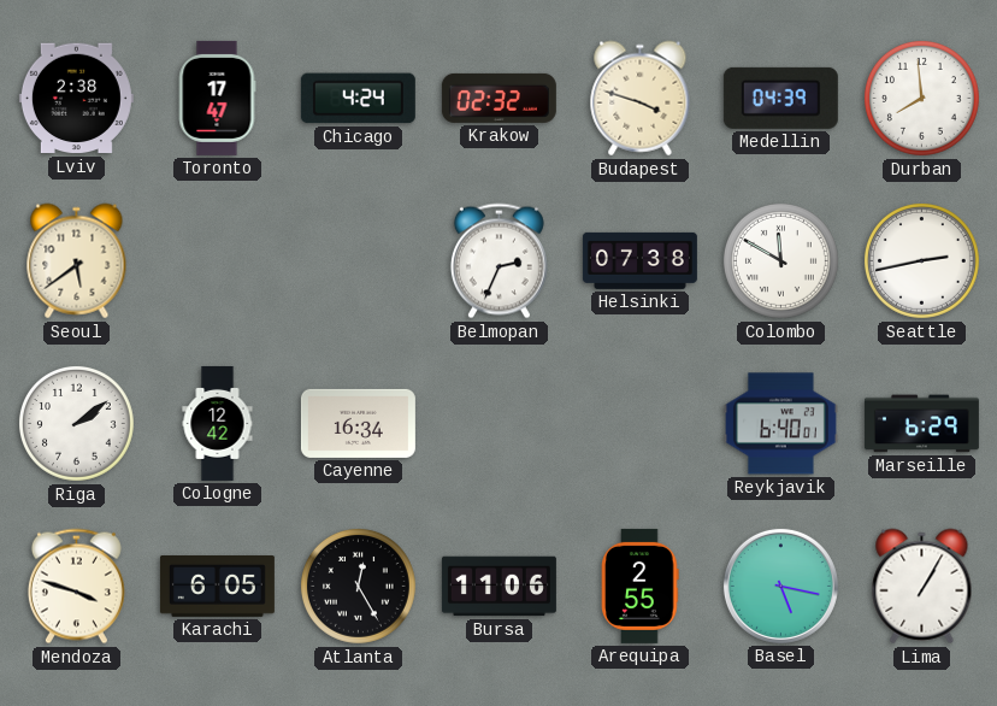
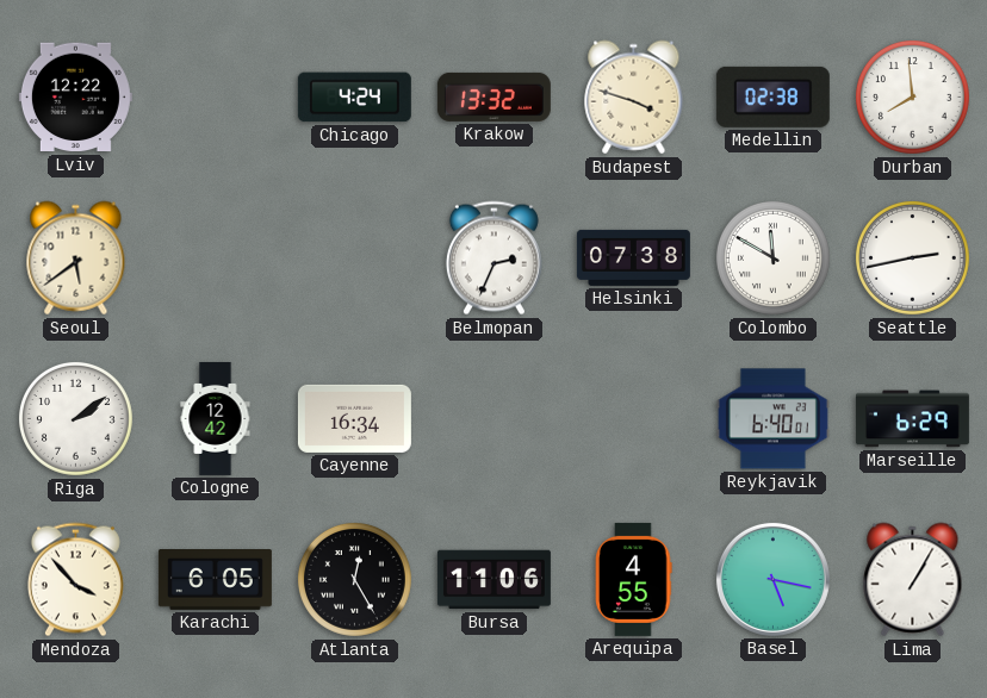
Lviv: 2:38 -> 12:22
Toronto: 17:47 -> none
Krakow: 02:32 -> 13:32
Medellin: 04:39 -> 02:38
Mendoza: 3:48 -> 3:53
Arequipa: 2:55 -> 4:55
